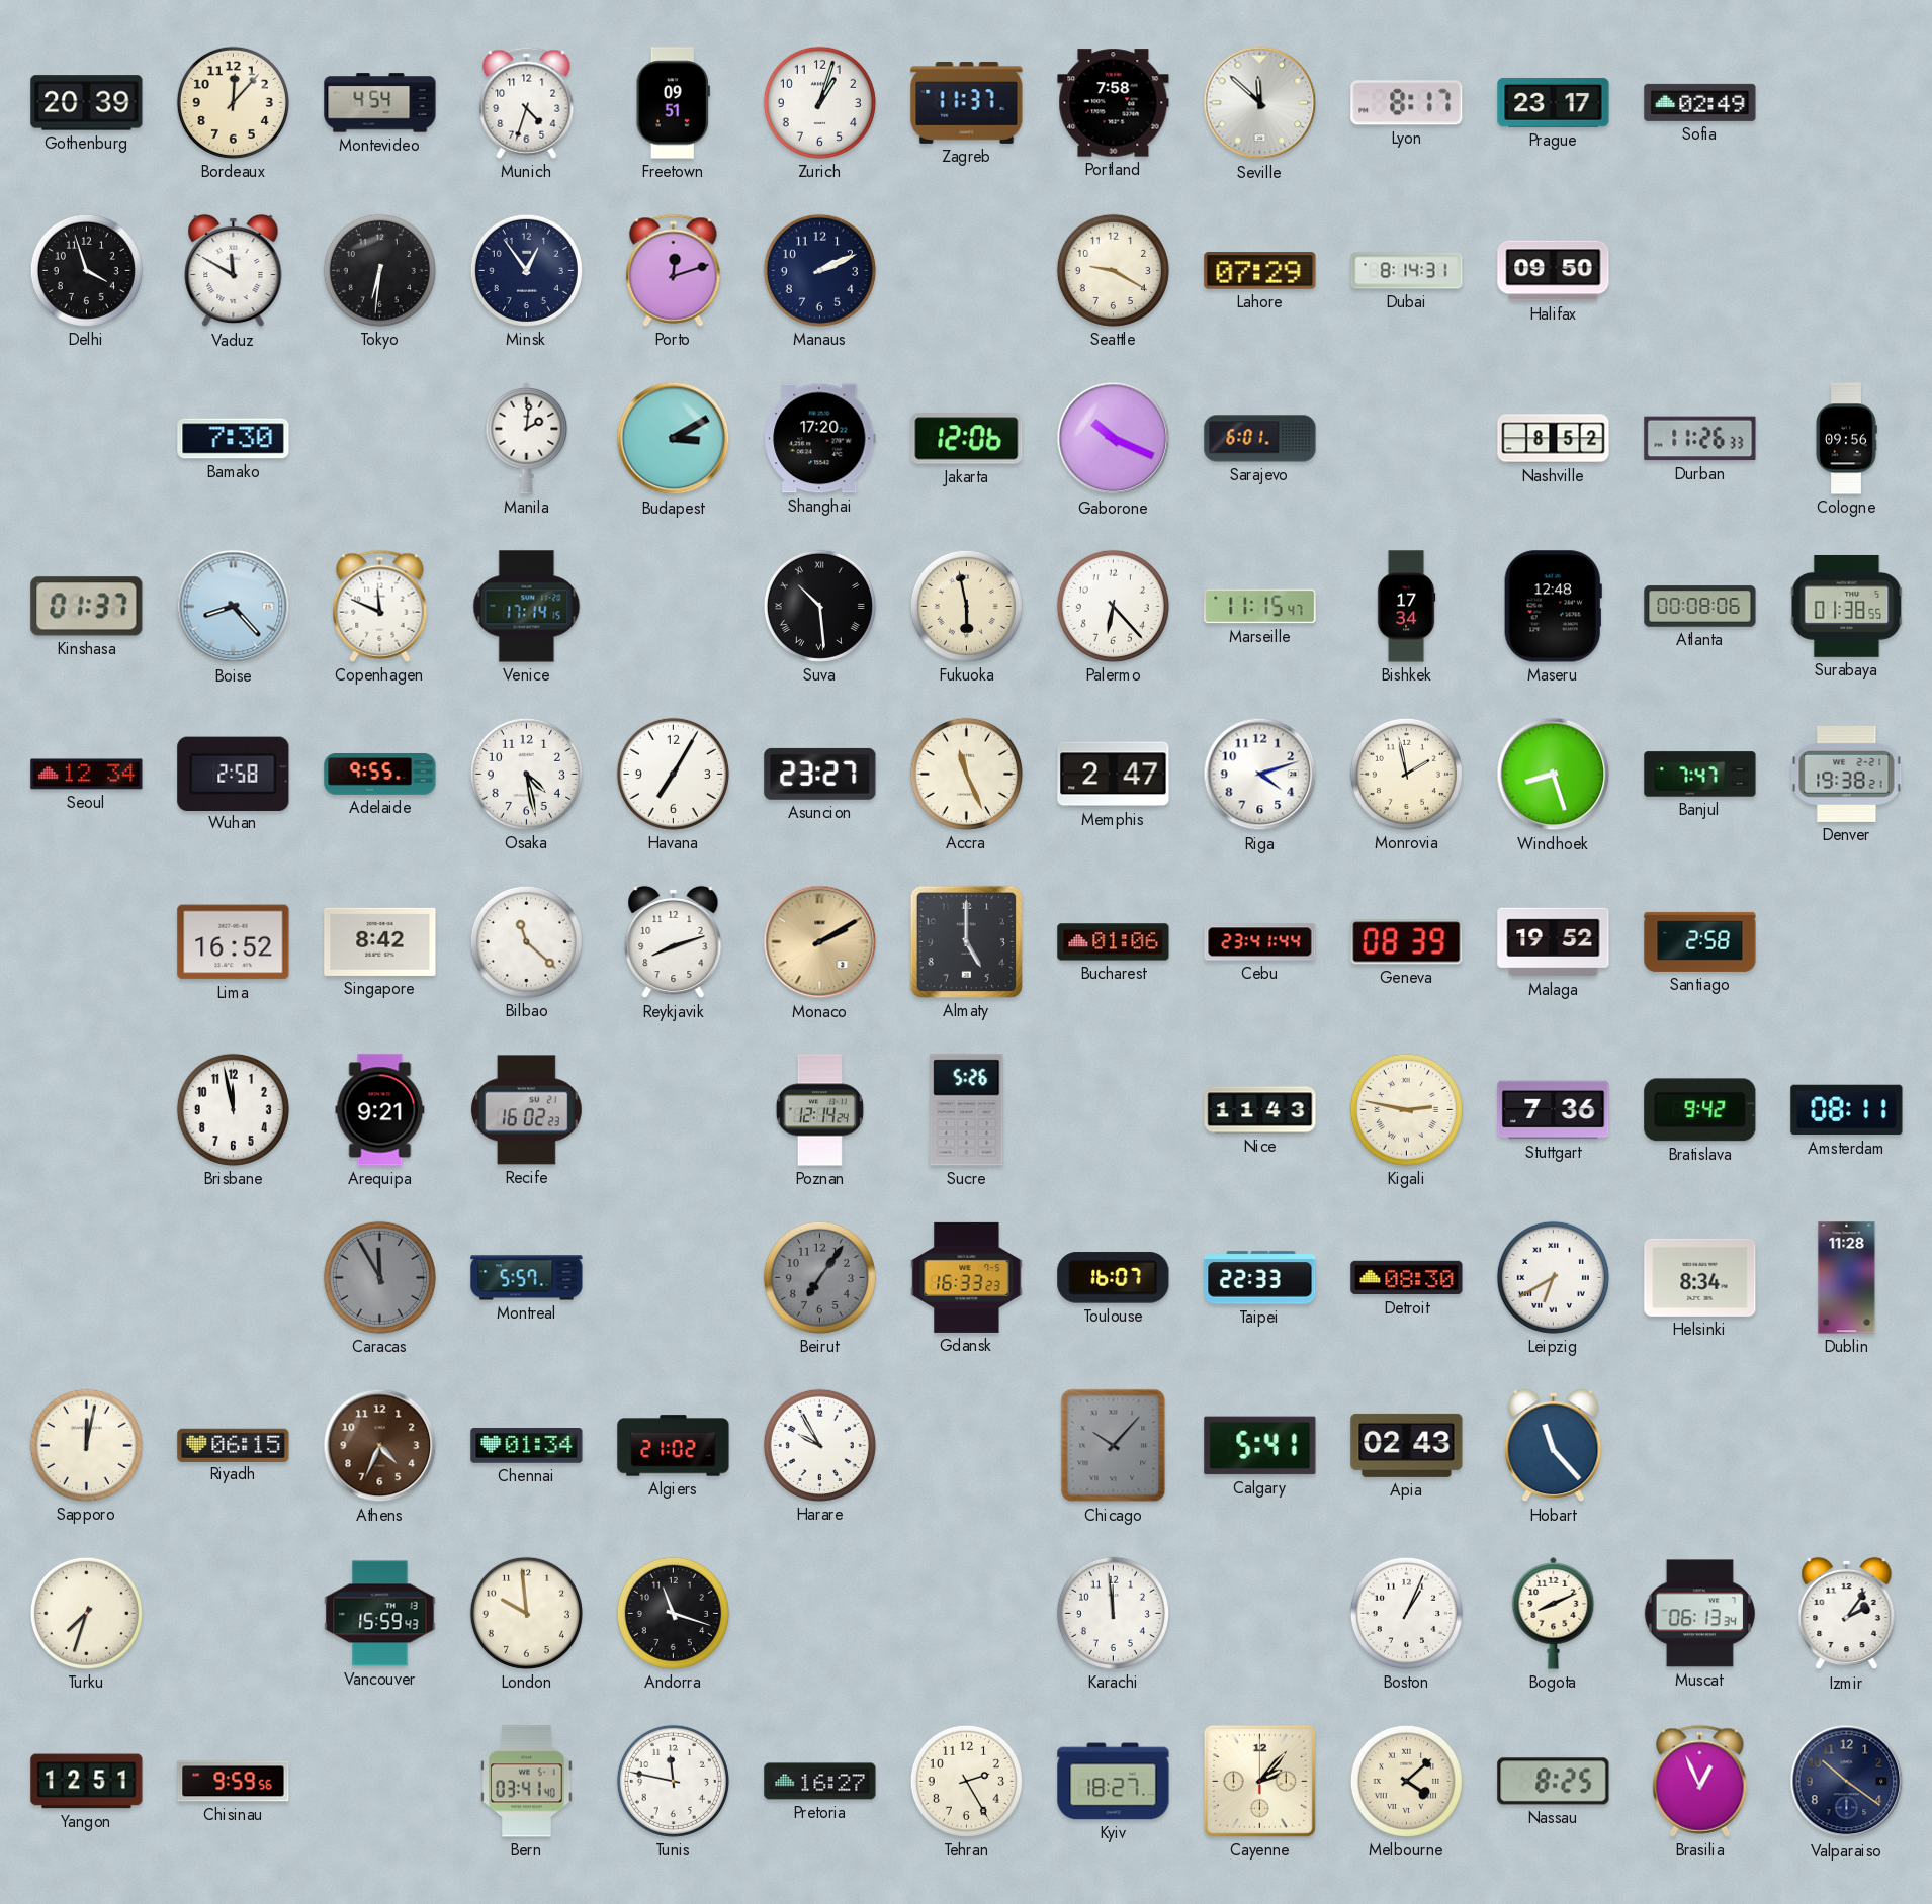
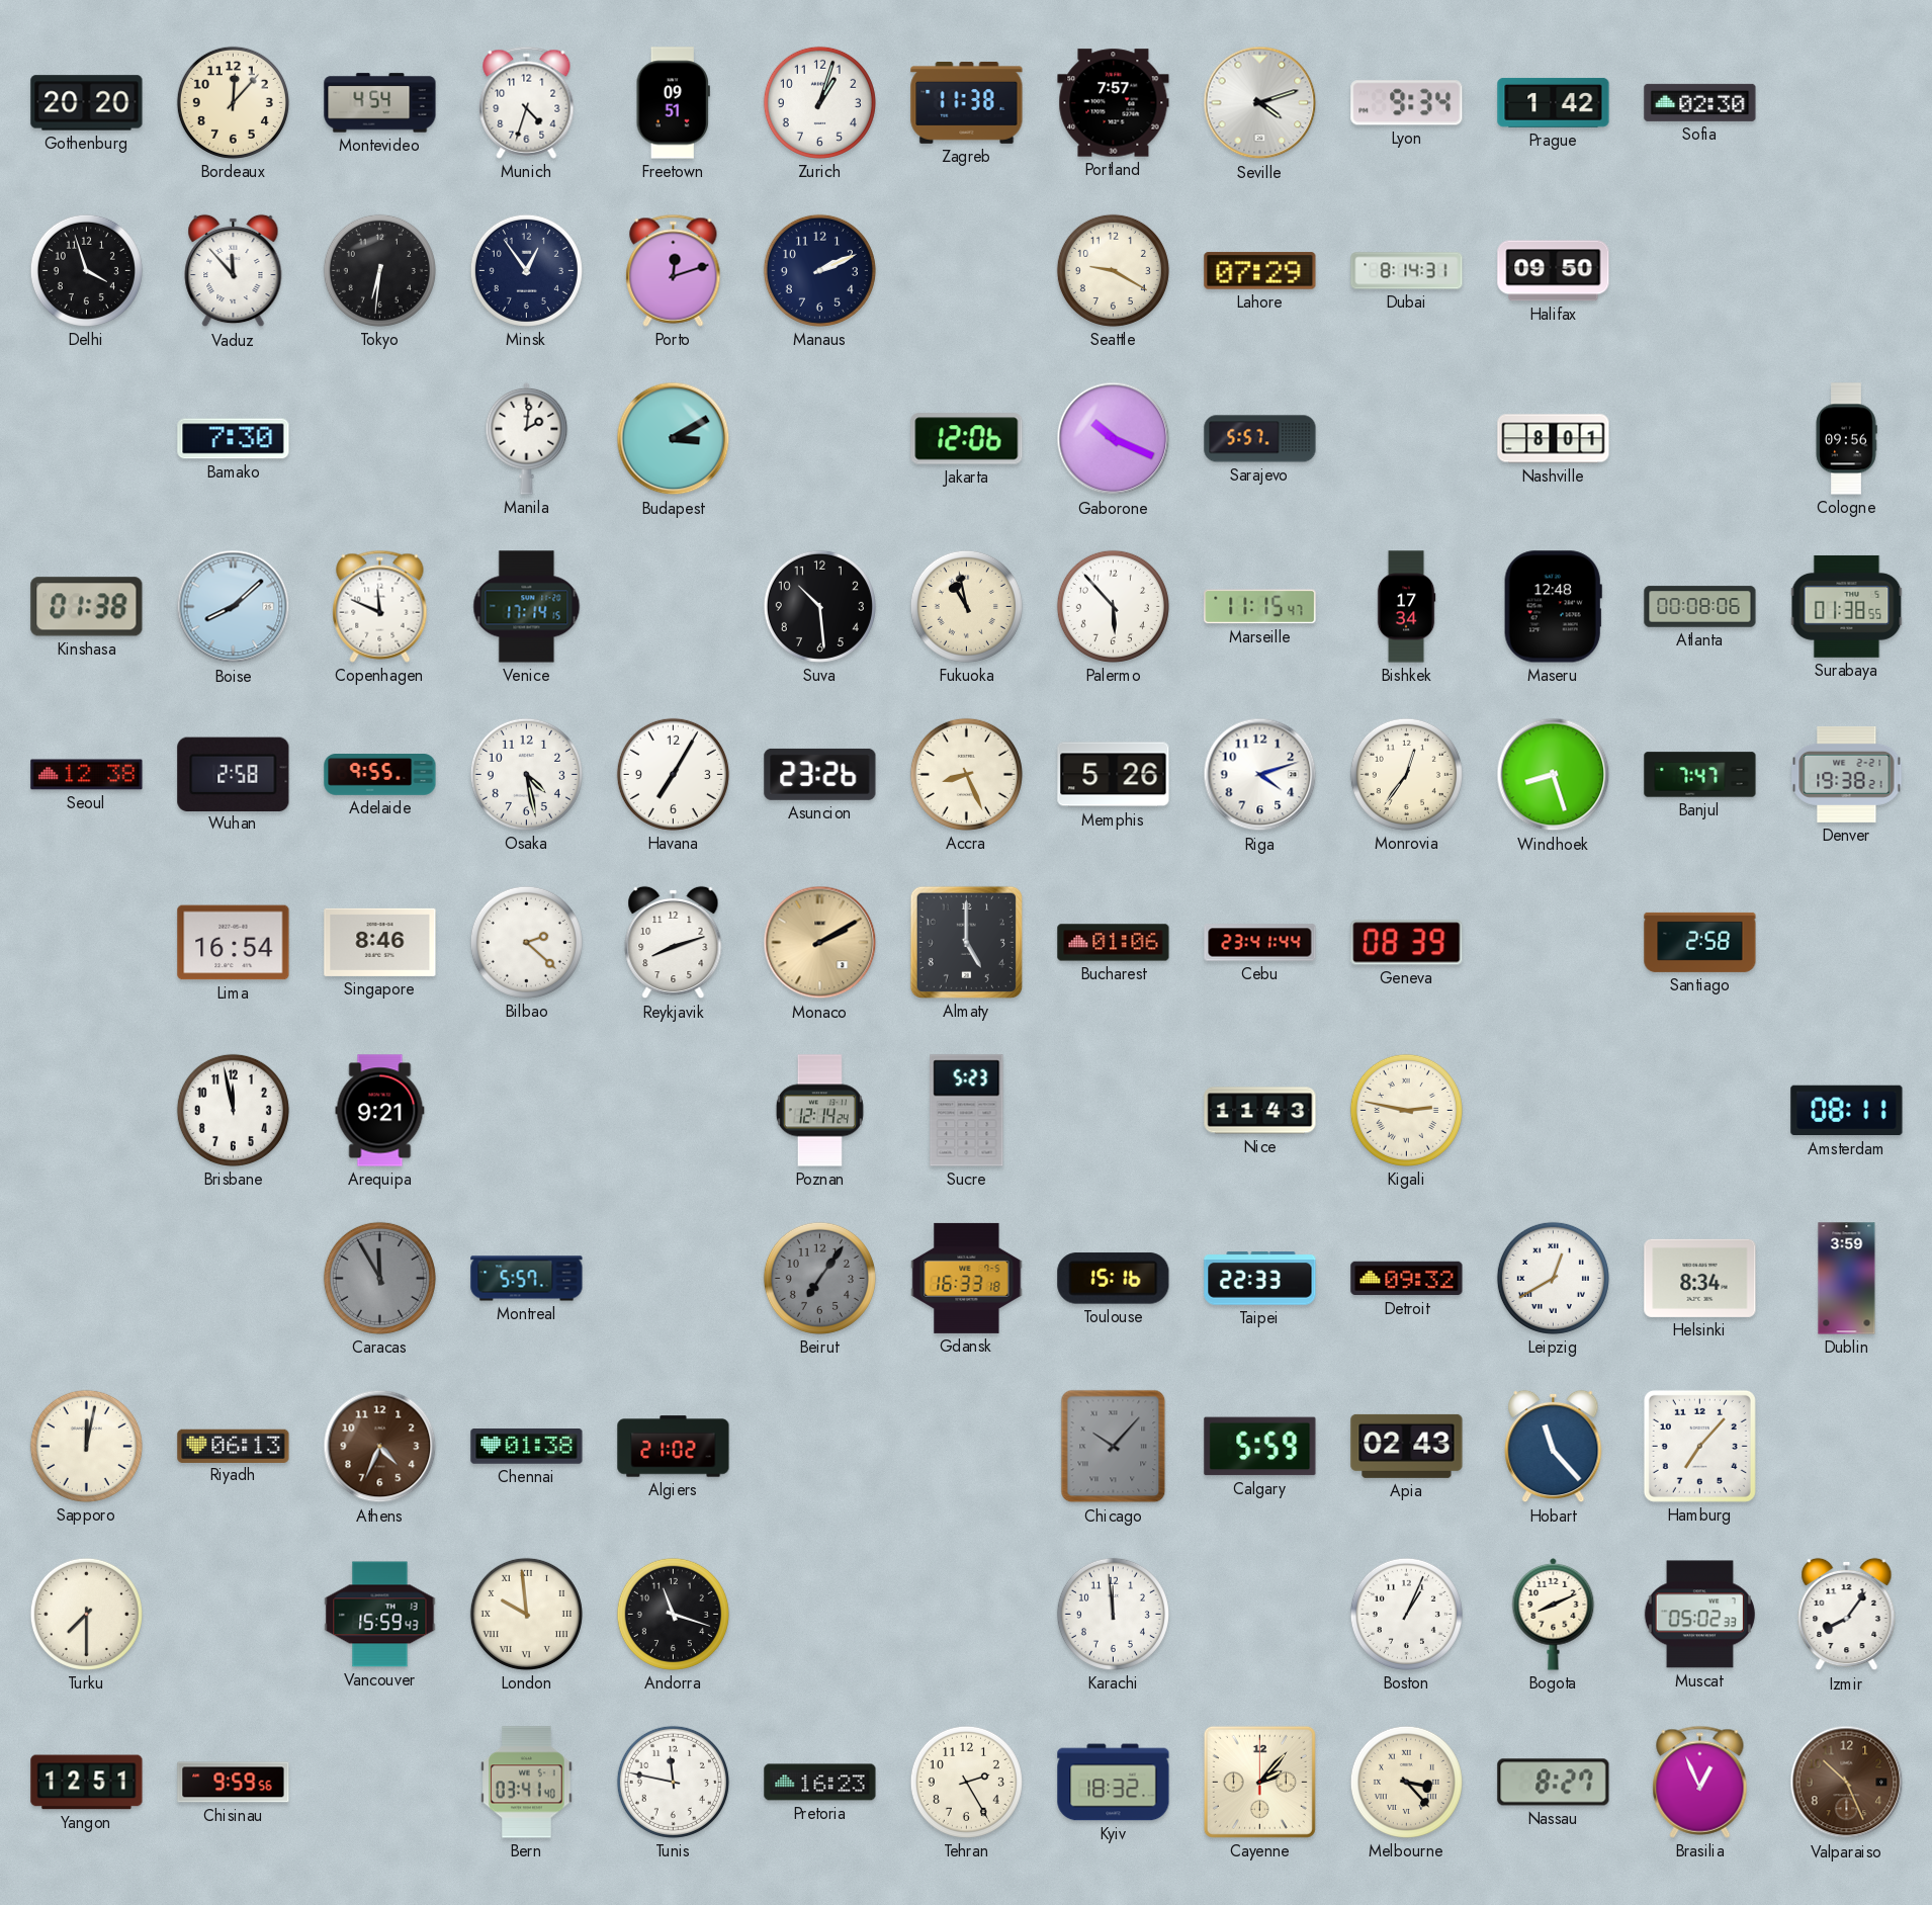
Gothenburg: 20:39 -> 20:20
Zagreb: 11:37 -> 11:38
Portland: 7:58 -> 7:57
Seville: 11:52 -> 4:12
Lyon: 8:17 -> 9:34
Prague: 23:17 -> 1:42
Sofia: 02:49 -> 02:30
Vaduz: 11:50 -> 11:53
Shanghai: 17:20 -> none
Sarajevo: 6:01 -> 5:57
Nashville: 8:52 -> 8:01
Durban: 11:26 -> none
Kinshasa: 01:37 -> 01:38
Boise: 8:23 -> 8:08
Suva numerals: Roman -> Arabic
Fukuoka: 5:58 -> 10:58
Palermo: 6:23 -> 5:53
Seoul: 12:34 -> 12:38
Asuncion: 23:27 -> 23:26
Accra: 11:26 -> 8:26
Memphis: 2:47 -> 5:26
Monrovia: 1:58 -> 12:36
Lima: 16:52 -> 16:54
Singapore: 8:42 -> 8:46
Bilbao: 11:22 -> 2:22
Malaga: 19:52 -> none
Recife: 16:02 -> none
Sucre: 5:26 -> 5:23
Stuttgart: 7:36 -> none
Bratislava: 9:42 -> none
Gdansk: 16:33:23 -> 16:33:18
Toulouse: 16:07 -> 15:16
Detroit: 08:30 -> 09:32
Leipzig: 6:40 -> 12:40
Dublin: 11:28 -> 3:59
Riyadh: 06:15 -> 06:13
Chennai: 01:34 -> 01:38
Harare: 9:55 -> none
Calgary: 5:41 -> 5:59
Hamburg: none -> 7:07
Turku: 7:33 -> 7:30
London numerals: Arabic -> Roman
Muscat: 06:13 -> 05:02
Izmir: 2:06 -> 8:06
Pretoria: 16:27 -> 16:23
Kyiv: 18:27 -> 18:32
Melbourne: 4:08 -> 3:23
Nassau: 8:25 -> 8:27
Valparaiso: 10:21 -> 10:26
Valparaiso dial: navy -> brown
